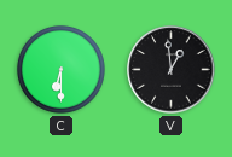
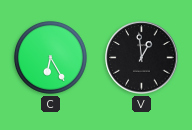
C: 6:30 -> 6:25
